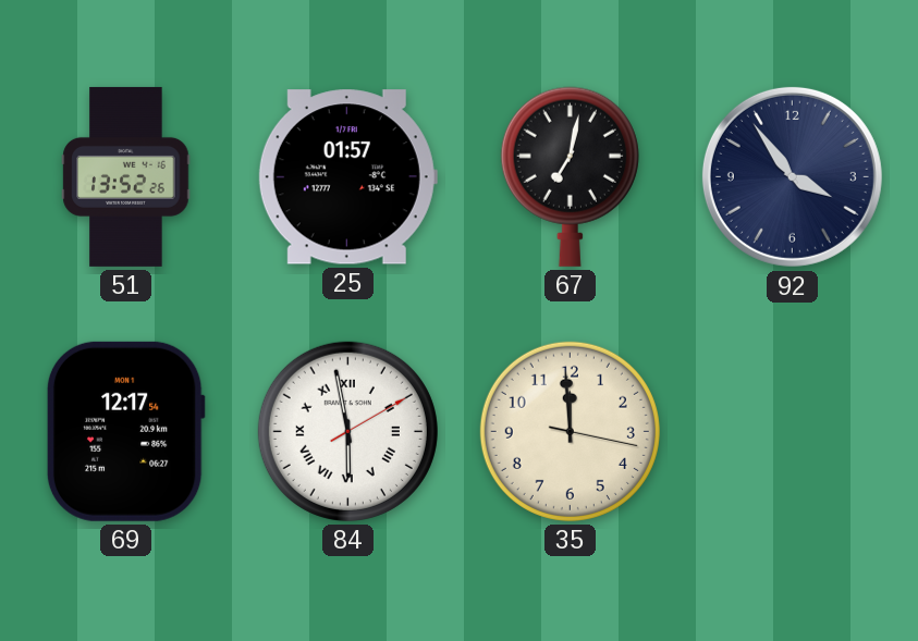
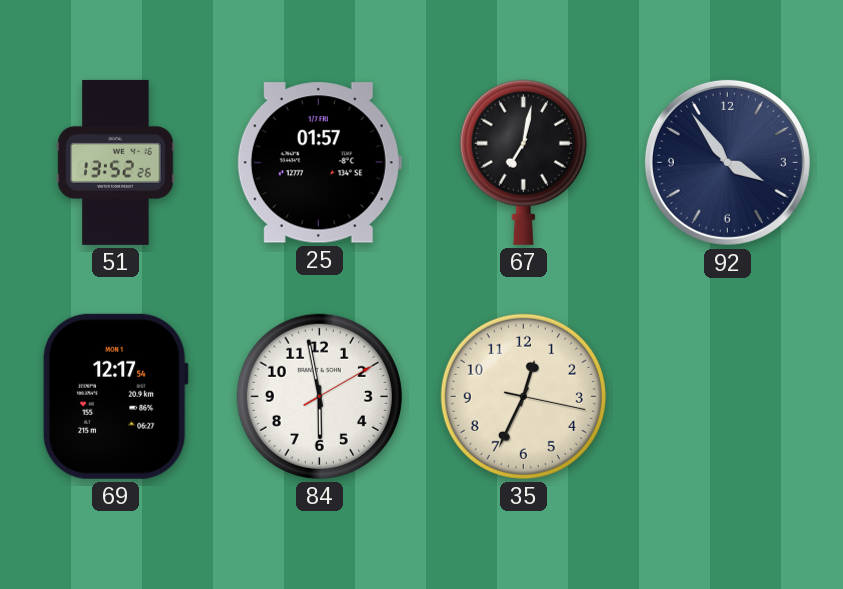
84 numerals: Roman -> Arabic
35: 11:59 -> 12:34
